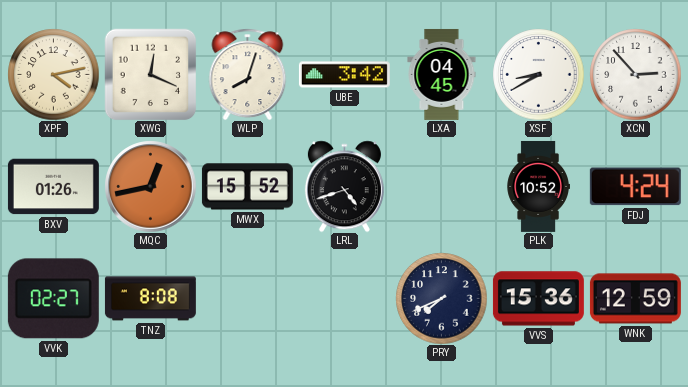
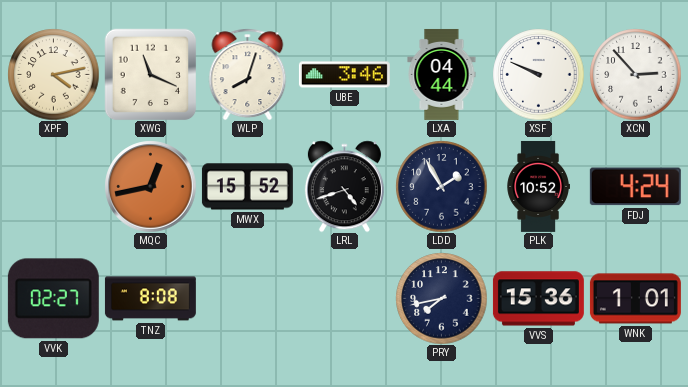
XWG: 12:19 -> 11:19
UBE: 3:42 -> 3:46
LXA: 04:45 -> 04:44
XSF: 8:40 -> 9:49
BXV: 01:26 -> none
LDD: none -> 1:55
PRY: 7:41 -> 7:43
WNK: 12:59 -> 1:01
